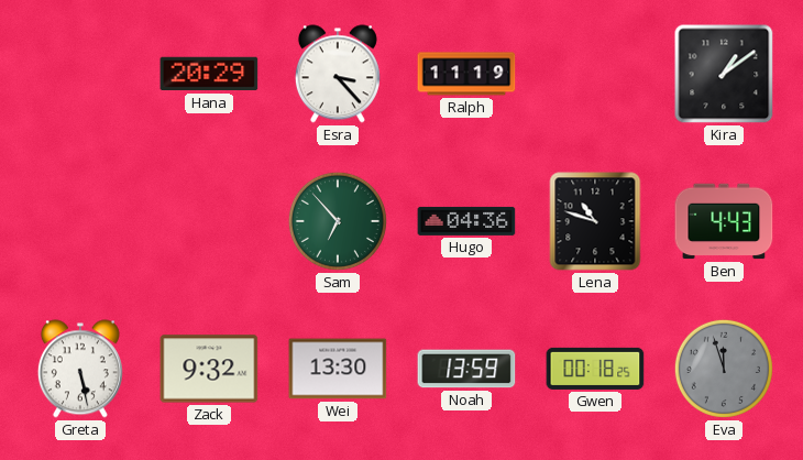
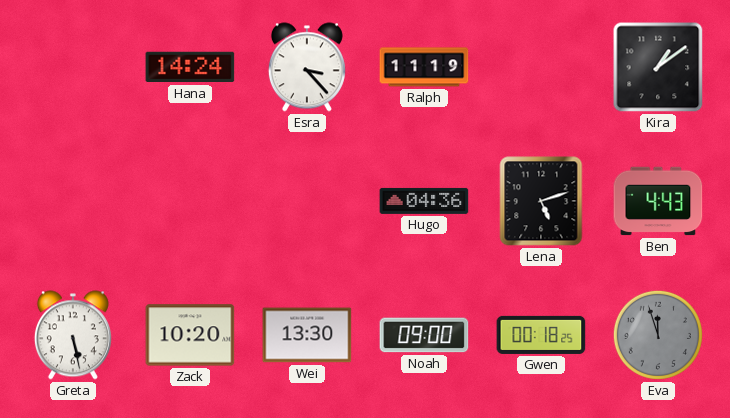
Hana: 20:29 -> 14:24
Sam: 6:53 -> none
Lena: 10:48 -> 5:12
Zack: 9:32 -> 10:20
Noah: 13:59 -> 09:00
